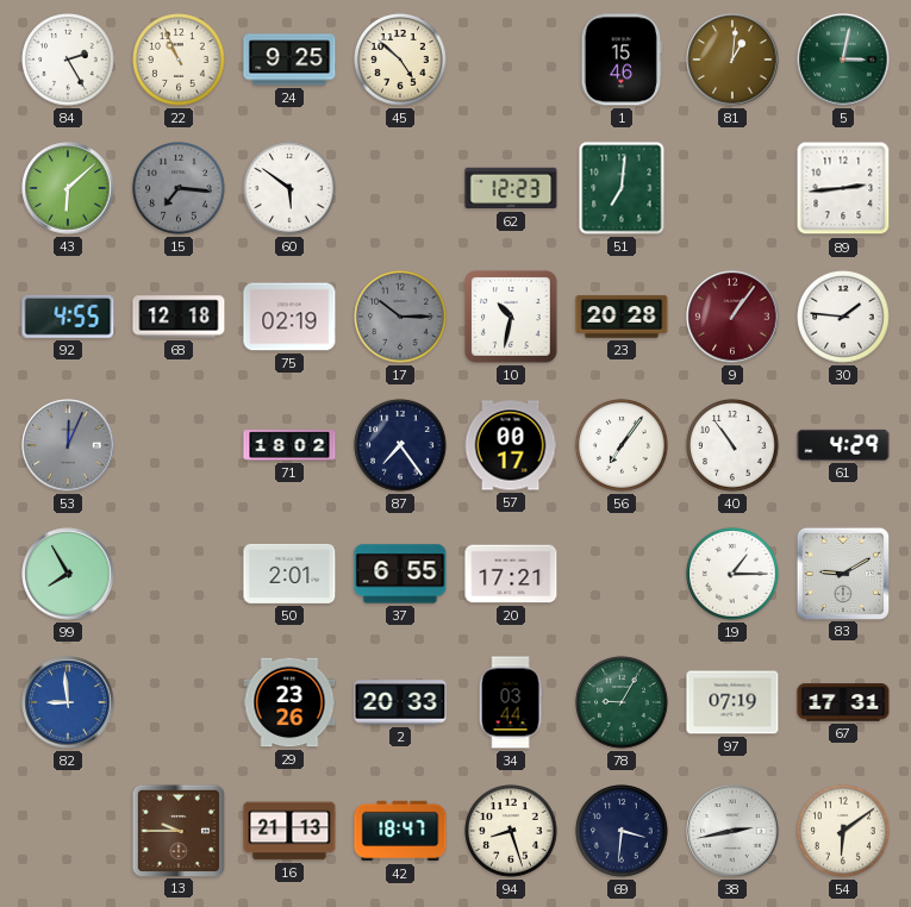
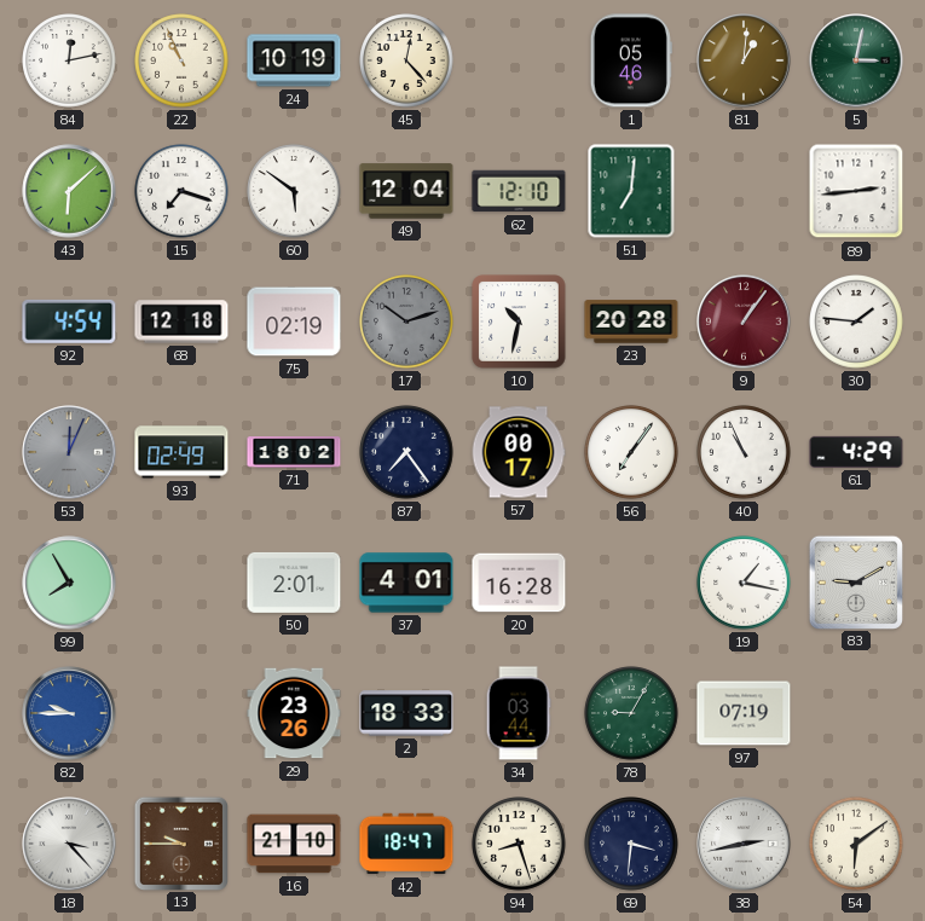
84: 2:25 -> 12:13
24: 9:25 -> 10:19
45: 4:52 -> 12:23
1: 15:46 -> 05:46
15: 7:16 -> 7:18
15 dial: grey -> white
49: none -> 12:04
62: 12:23 -> 12:10
92: 4:55 -> 4:54
17: 10:15 -> 10:12
93: none -> 02:49
40: 10:54 -> 10:56
37: 6:55 -> 4:01
20: 17:21 -> 16:28
19: 1:15 -> 1:17
82: 8:59 -> 9:45
2: 20:33 -> 18:33
67: 17:31 -> none
18: none -> 3:23
16: 21:13 -> 21:10
